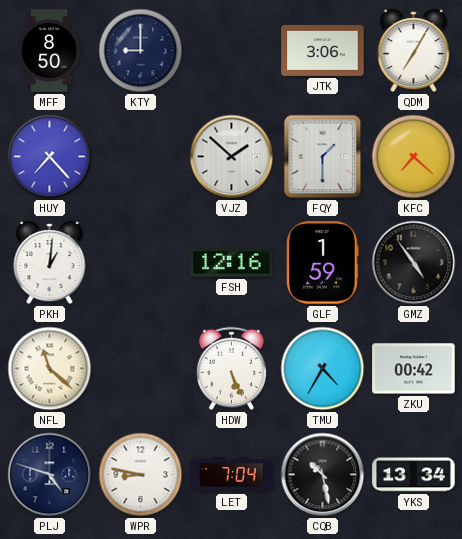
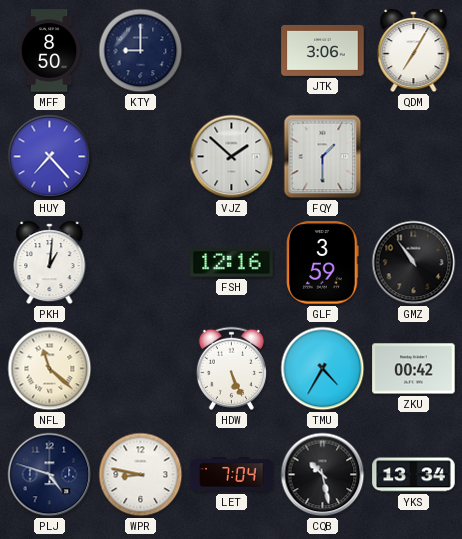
KFC: 7:22 -> none
GLF: 1:59 -> 3:59
GMZ: 4:54 -> 10:54
